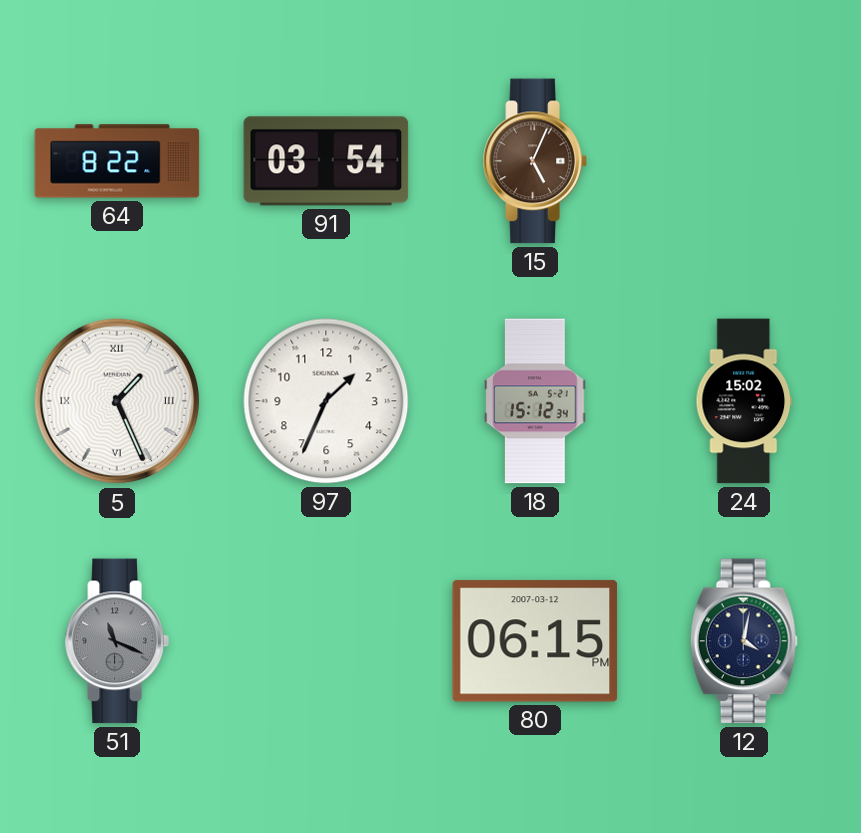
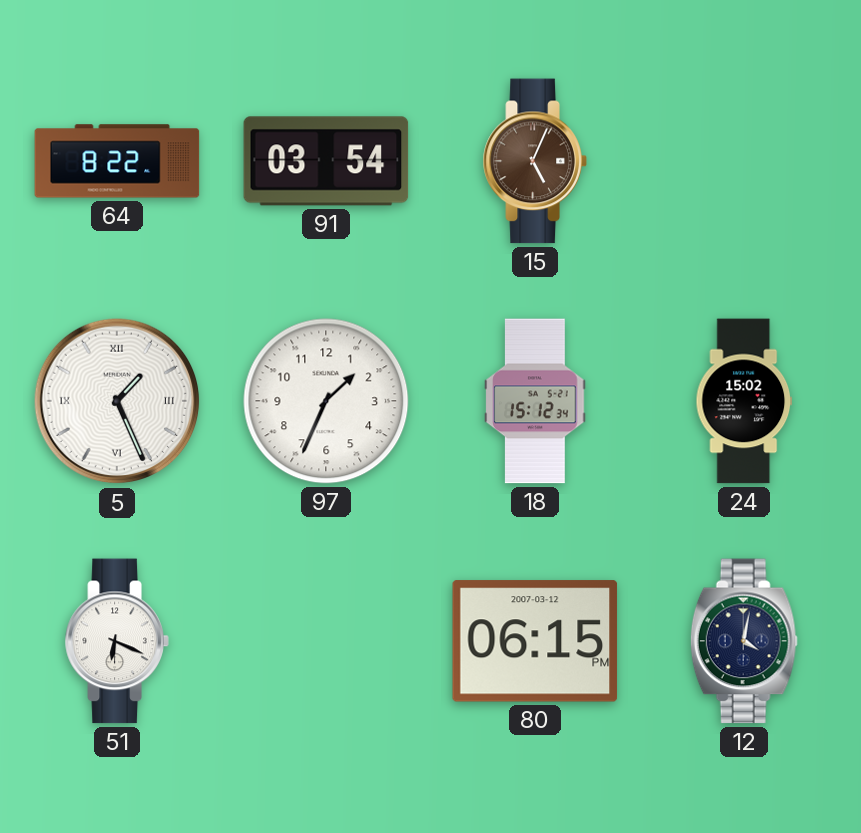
51: 11:19 -> 6:19
51 dial: grey -> white
